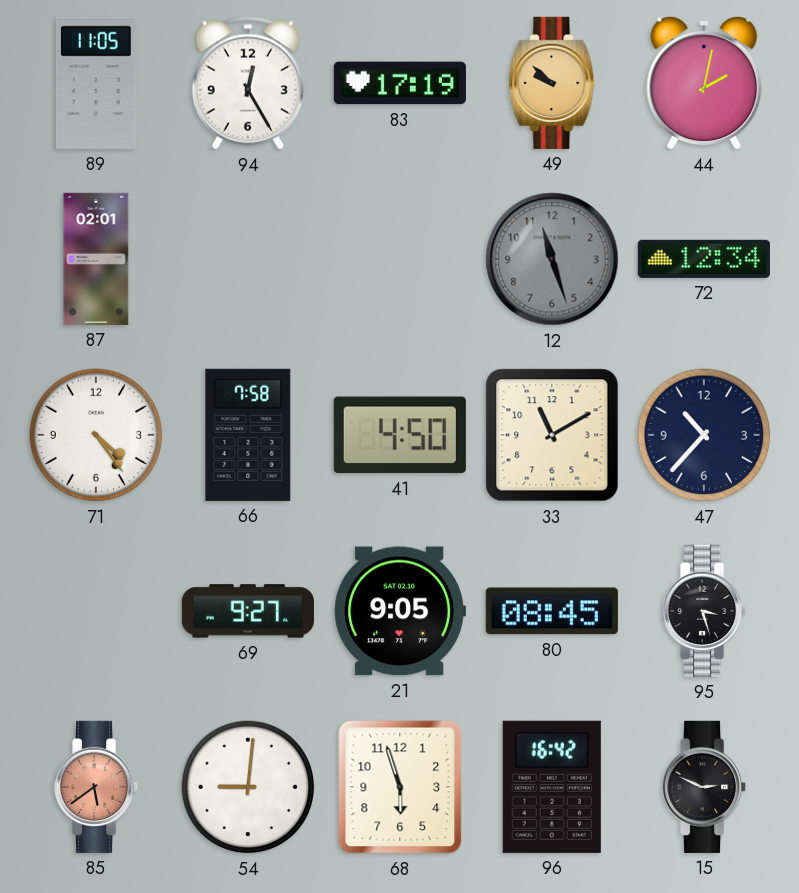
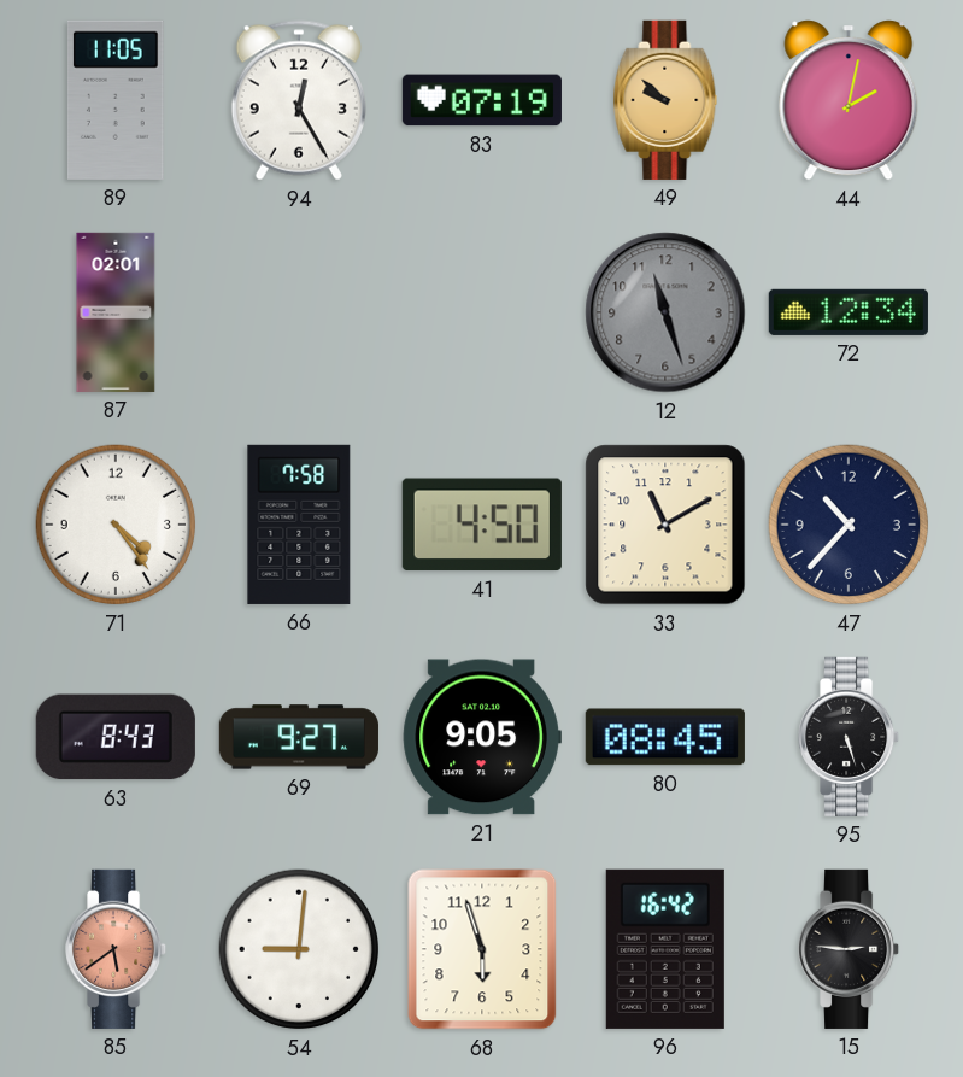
83: 17:19 -> 07:19
63: none -> 8:43
95: 3:27 -> 5:27
15: 2:49 -> 2:46
